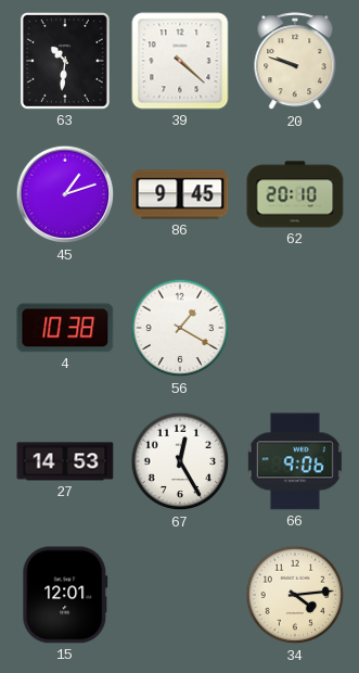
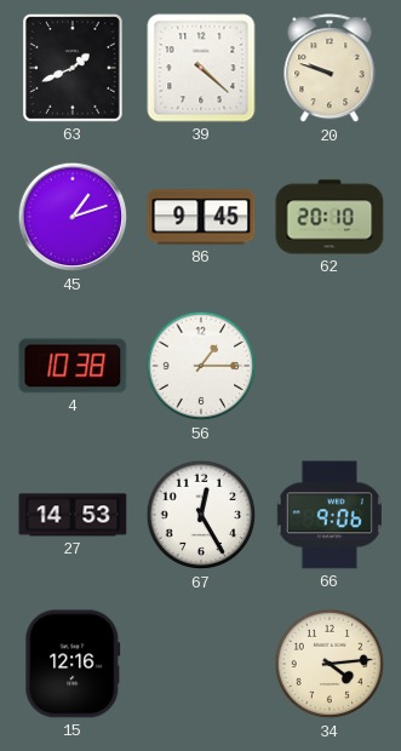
63: 10:31 -> 1:41
56: 1:20 -> 1:15
15: 12:01 -> 12:16
